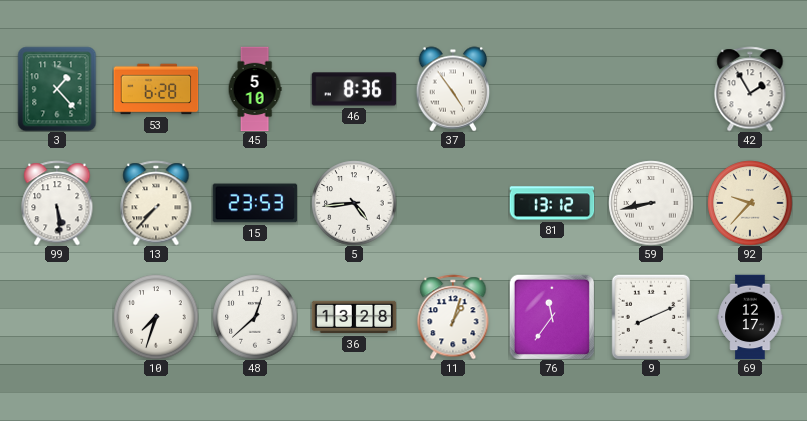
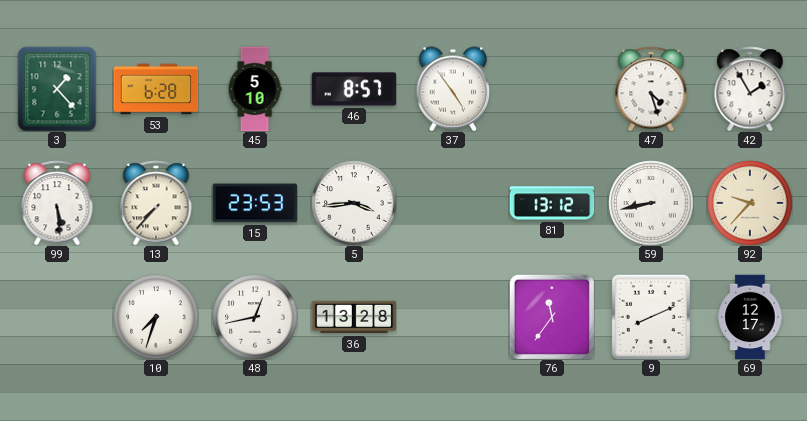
46: 8:36 -> 8:57
47: none -> 4:27
5: 4:44 -> 3:44
48: 12:38 -> 12:43
11: 1:03 -> none
